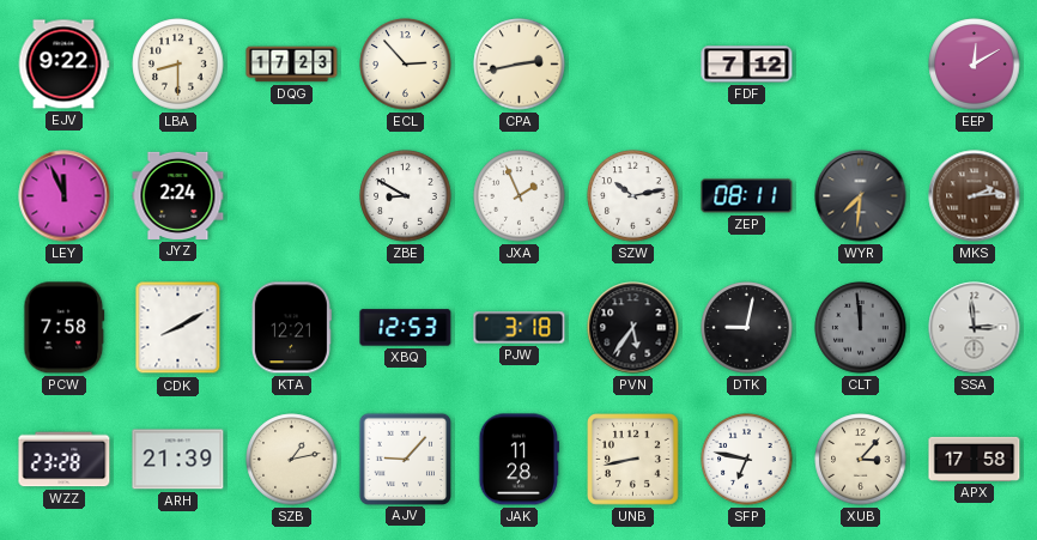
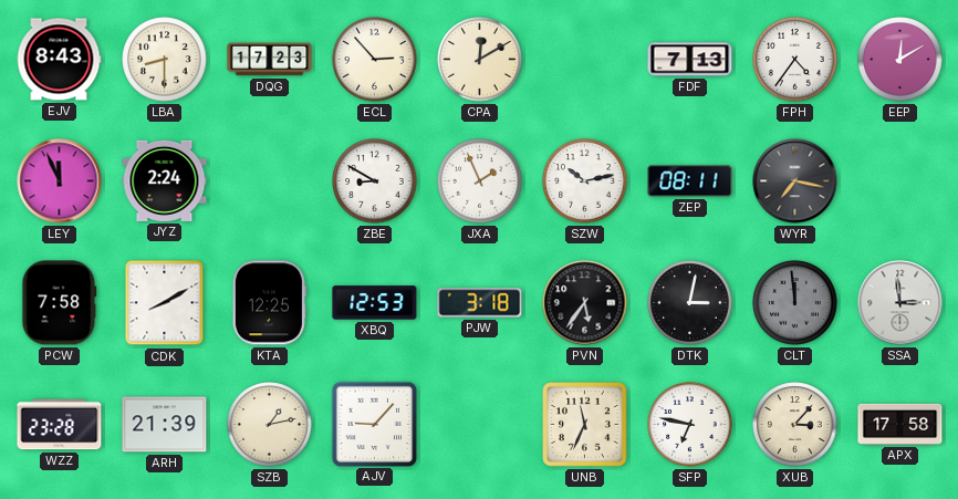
EJV: 9:22 -> 8:43
CPA: 2:43 -> 12:10
FDF: 7:12 -> 7:13
FPH: none -> 4:36
WYR: 7:31 -> 7:17
MKS: 2:14 -> none
KTA: 12:21 -> 12:25
DTK: 9:02 -> 3:02
JAK: 11:28 -> none
UNB: 8:43 -> 11:34
